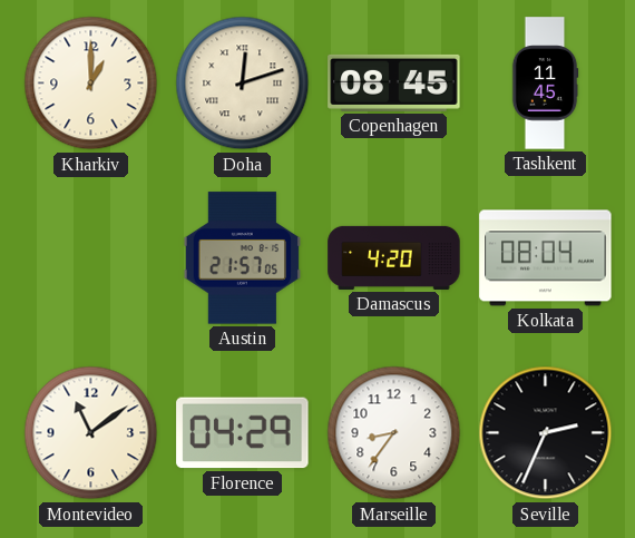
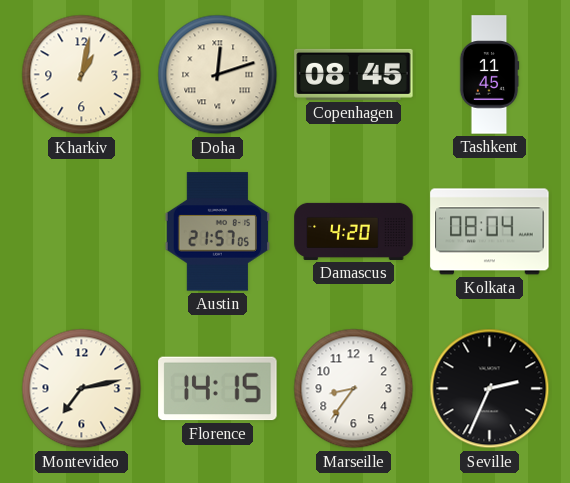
Kharkiv: 1:00 -> 1:02
Montevideo: 11:09 -> 7:13
Florence: 04:29 -> 14:15
